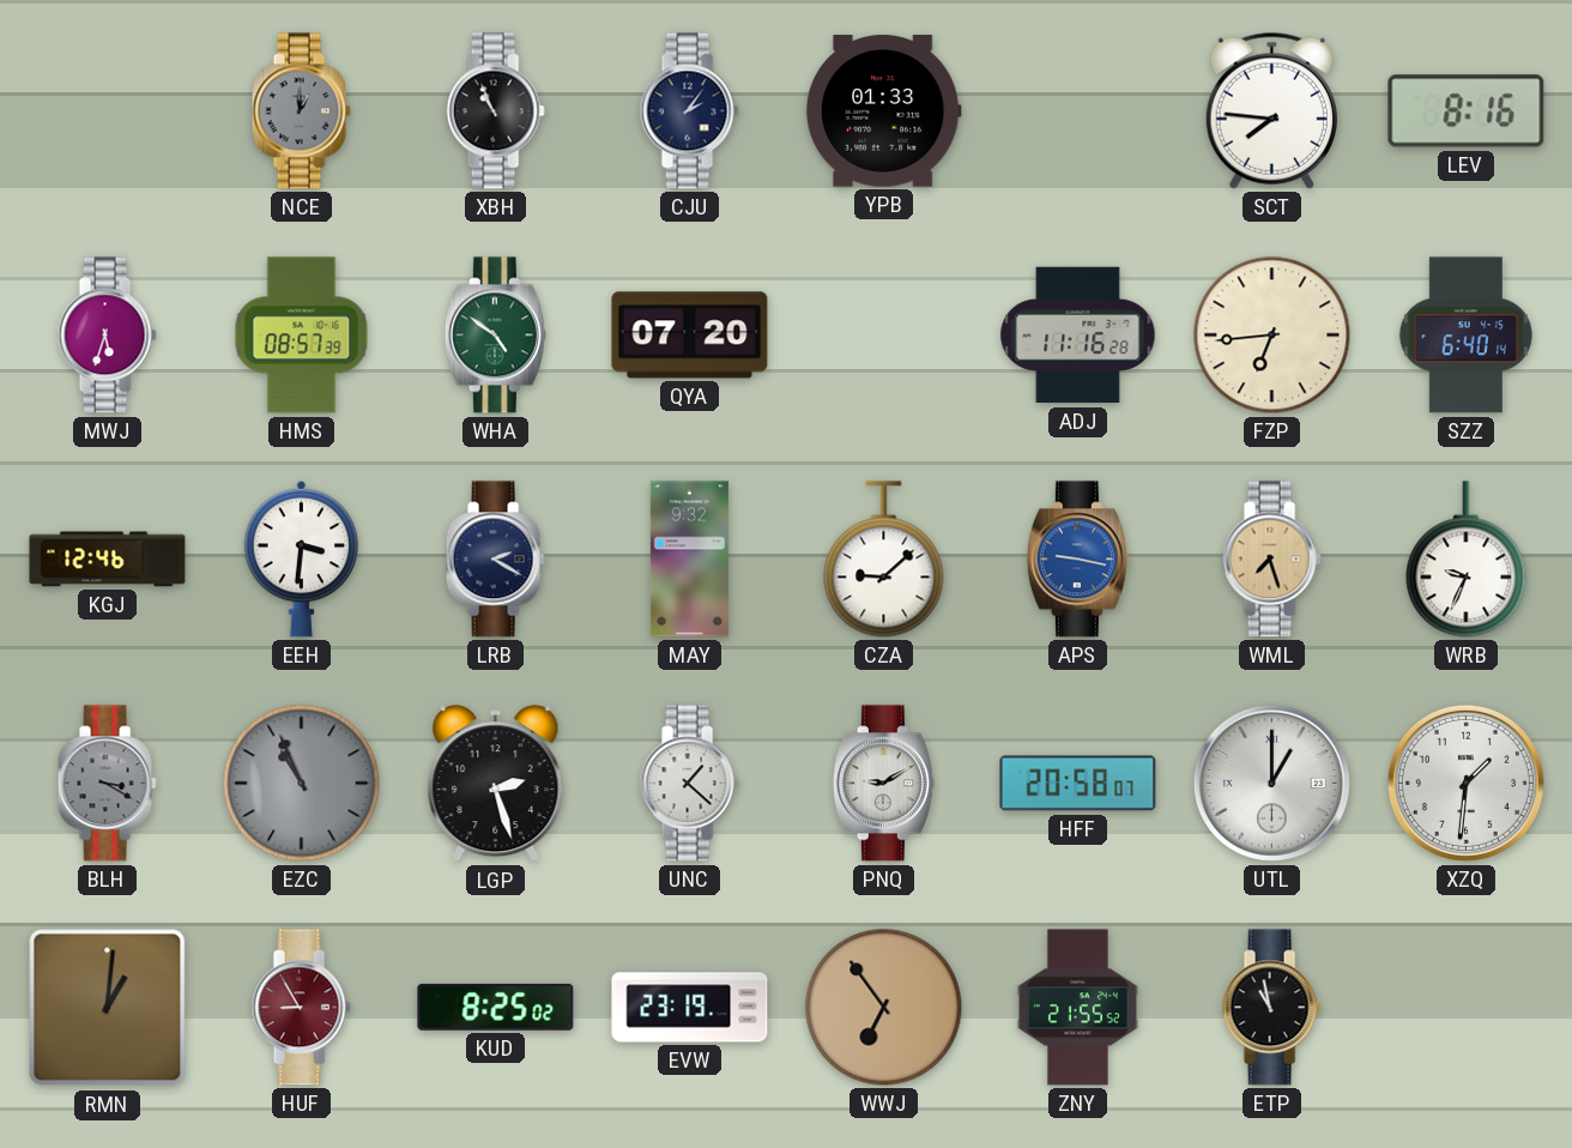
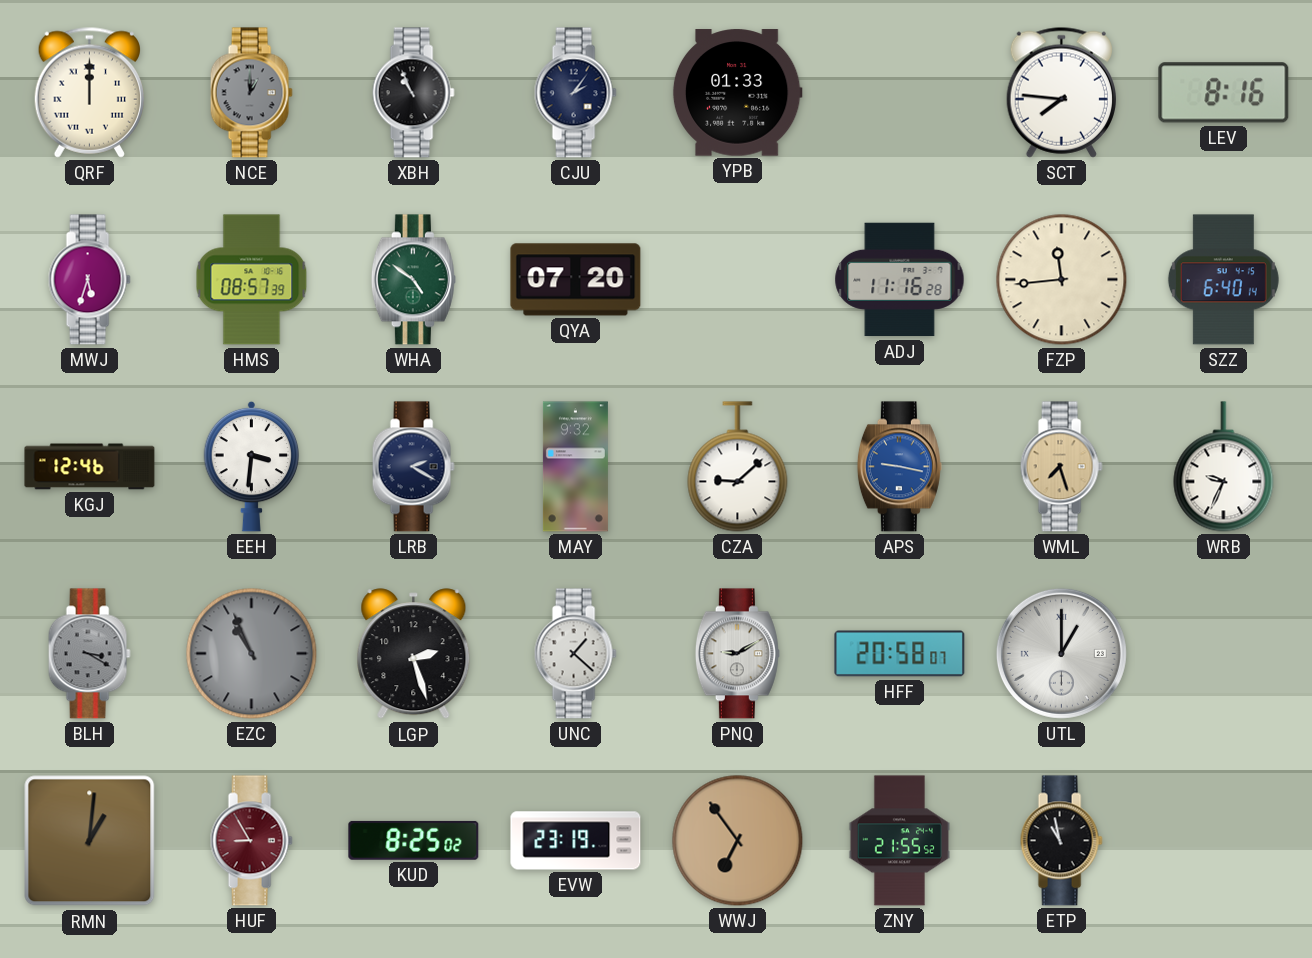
QRF: none -> 12:00
FZP: 6:44 -> 11:44
XZQ: 1:31 -> none
